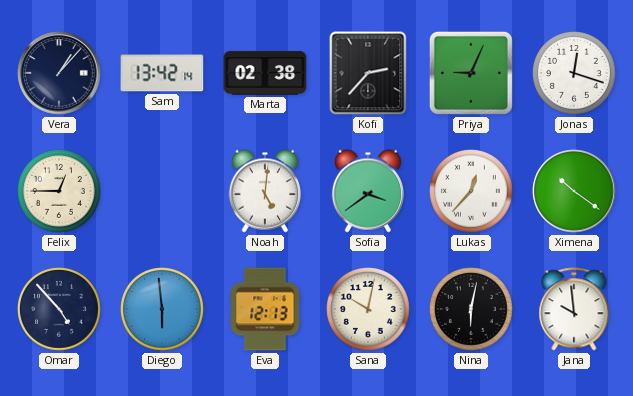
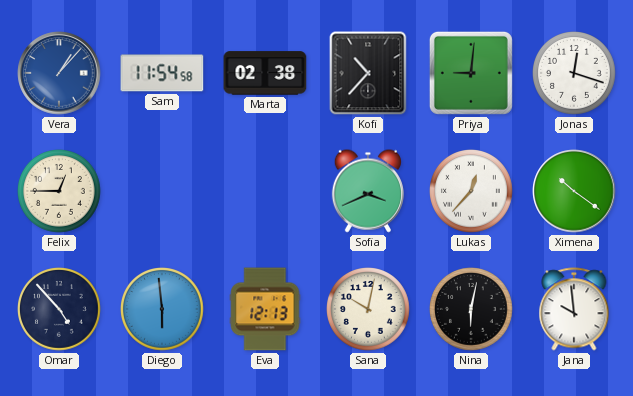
Vera dial: navy -> blue
Sam: 13:42 -> 11:54
Kofi: 2:37 -> 10:37
Priya: 9:04 -> 9:01
Noah: 5:01 -> none
Sofia: 3:39 -> 3:41
